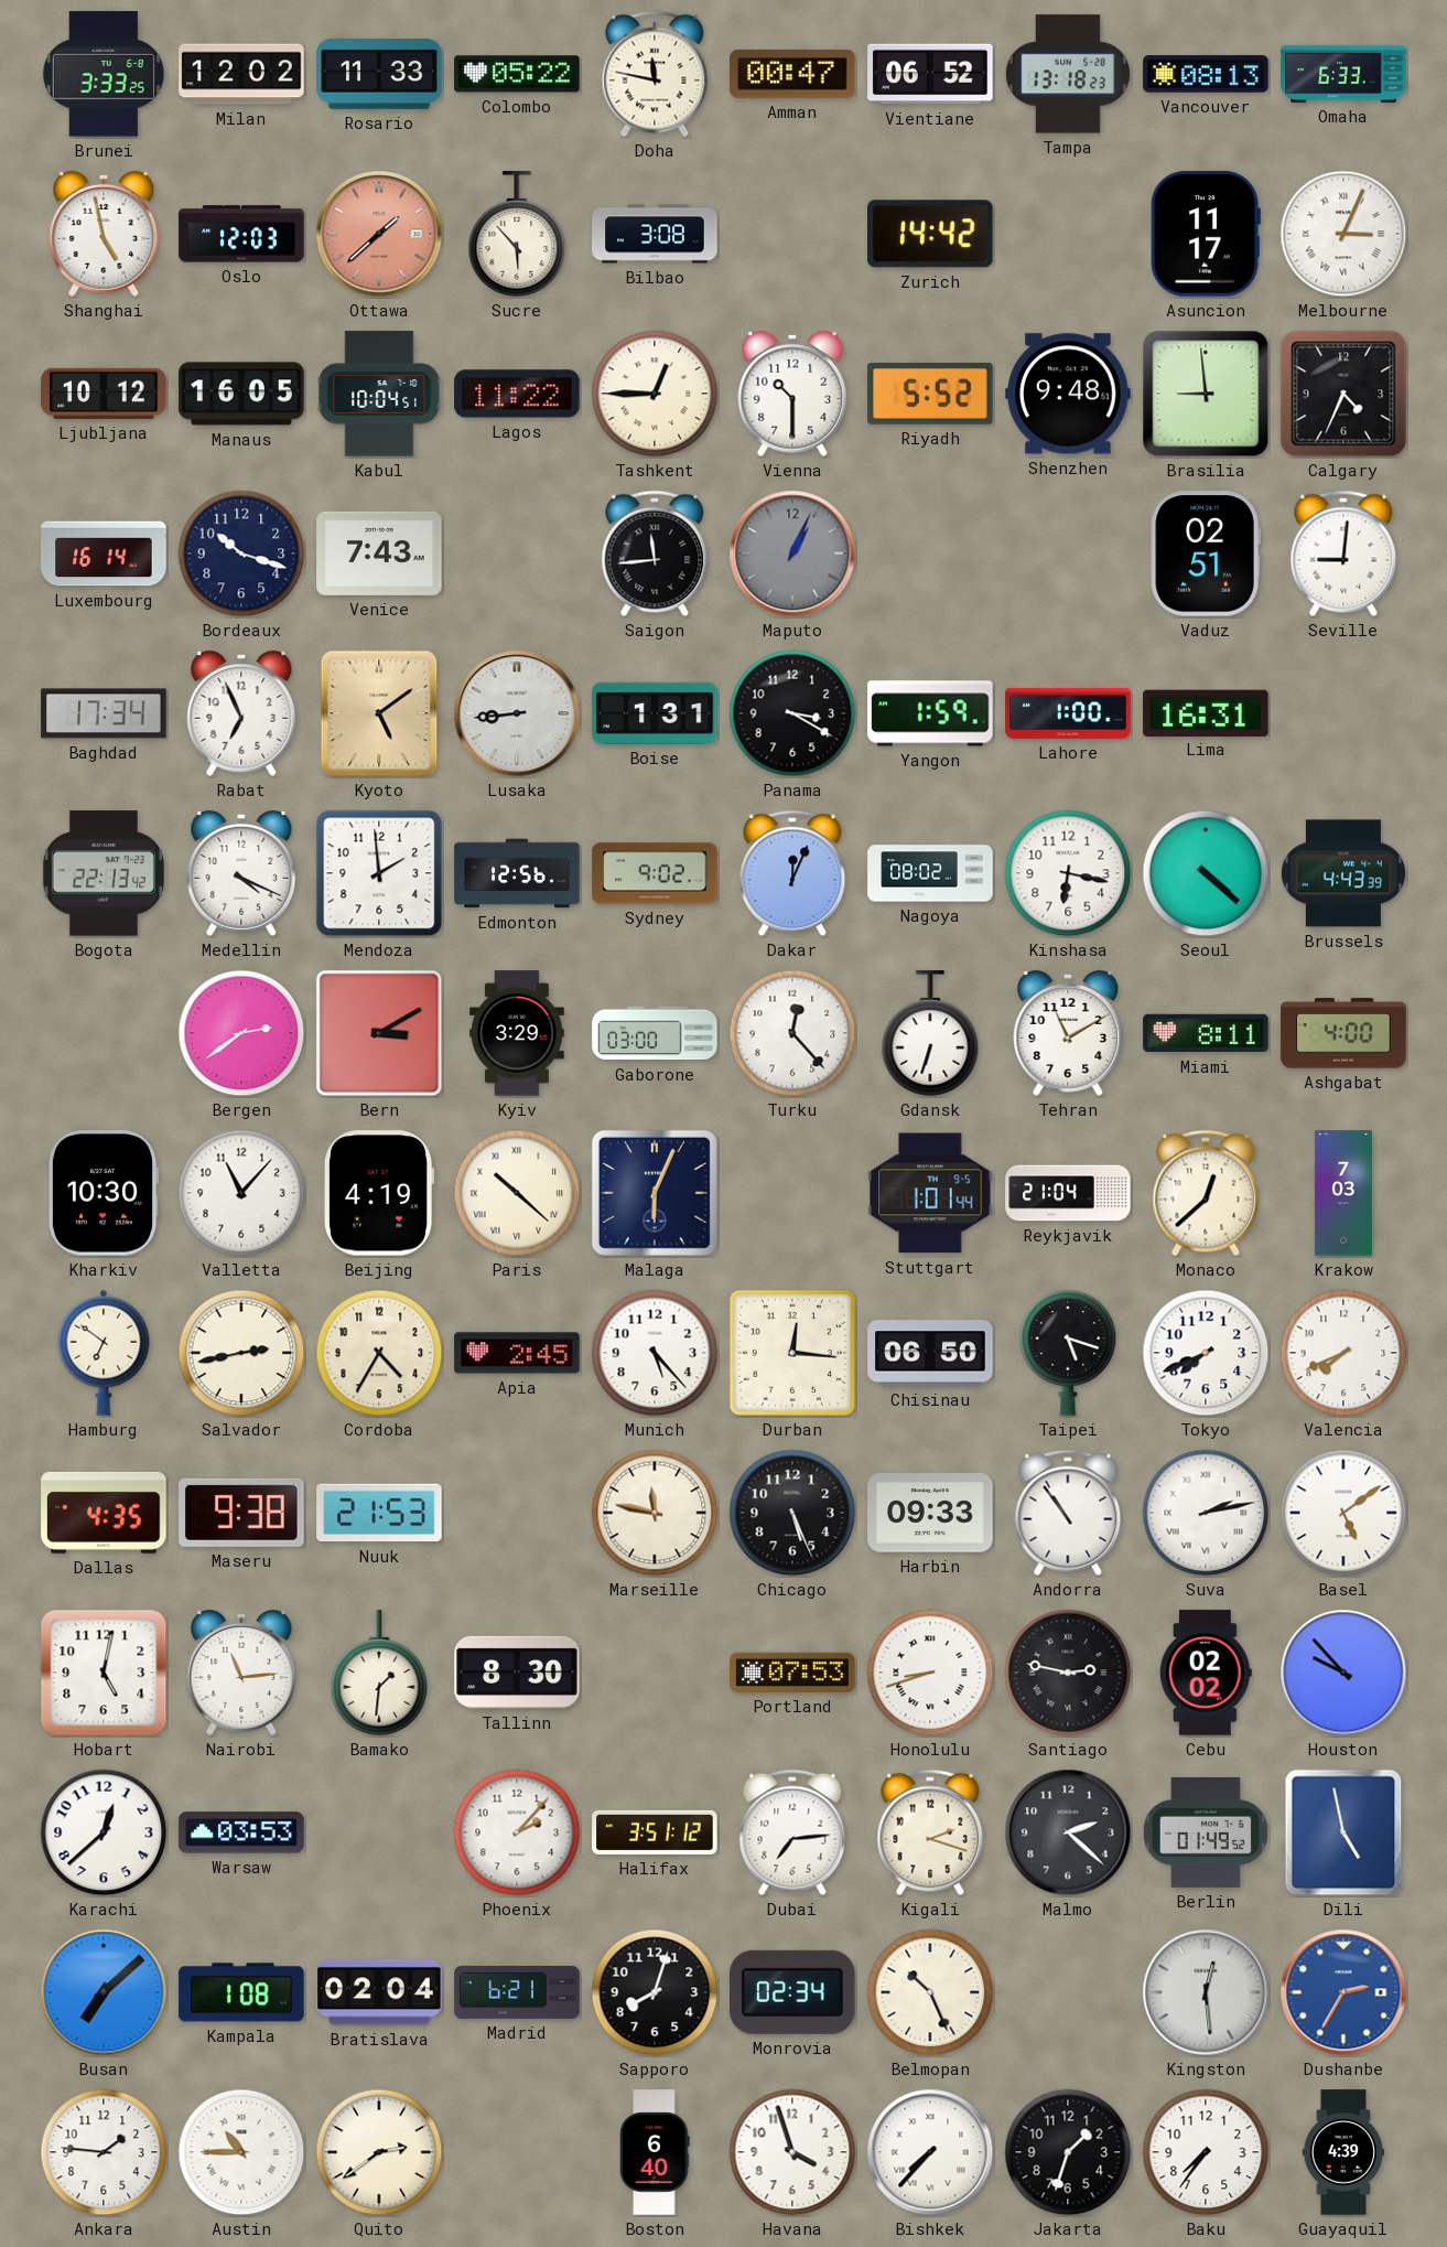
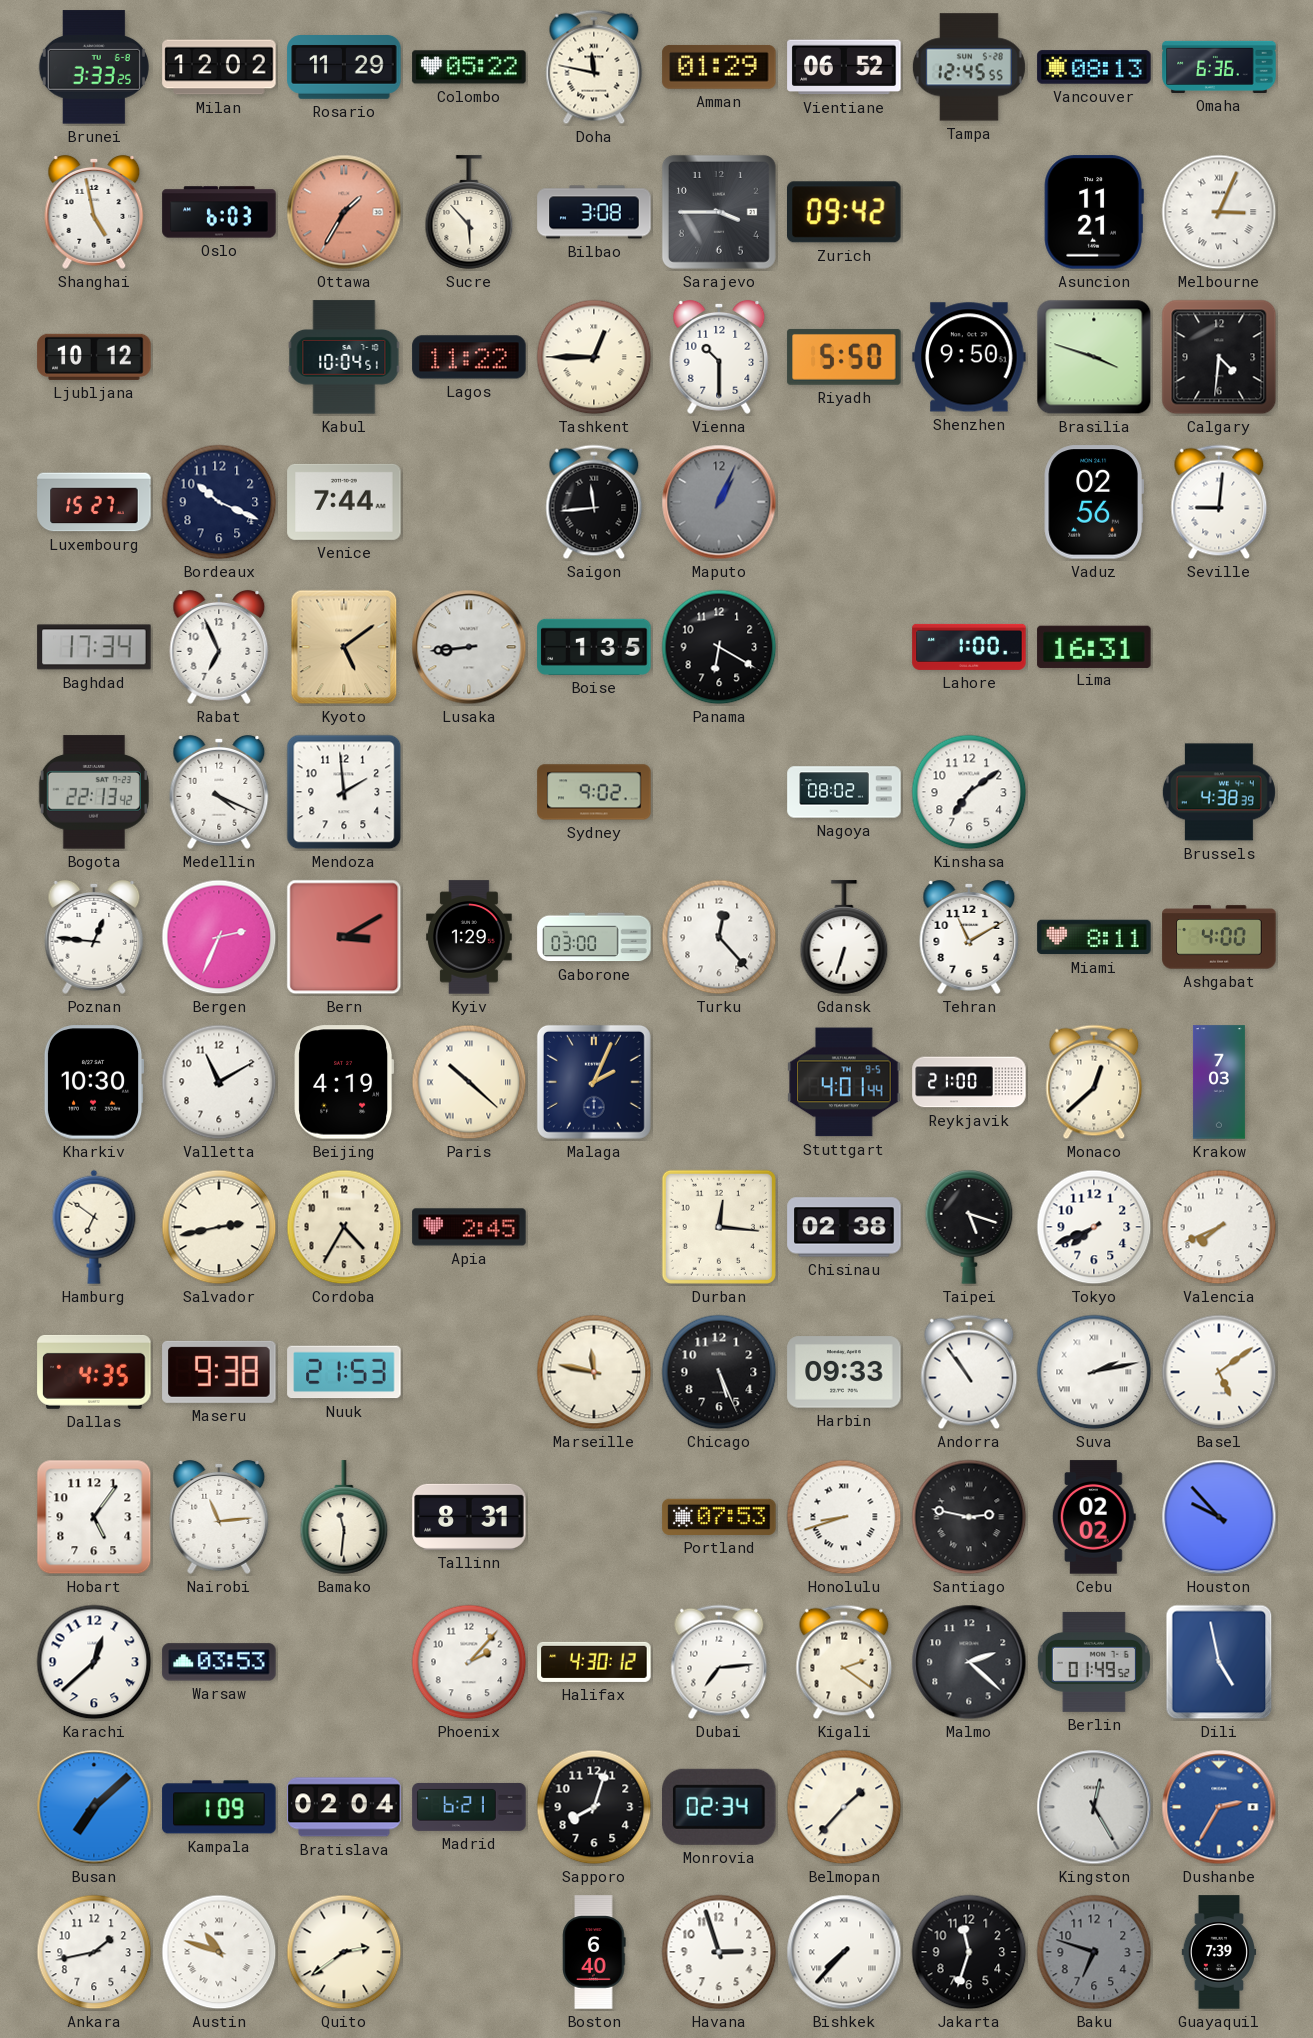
Rosario: 11:33 -> 11:29
Amman: 00:47 -> 01:29
Tampa: 13:18 -> 12:45
Omaha: 6:33 -> 6:36
Oslo: 12:03 -> 6:03
Ottawa: 1:38 -> 1:35
Sarajevo: none -> 3:45
Zurich: 14:42 -> 09:42
Asuncion: 11:17 -> 11:21
Manaus: 16:05 -> none
Riyadh: 5:52 -> 5:50
Shenzhen: 9:48 -> 9:50
Brasilia: 8:59 -> 3:48
Calgary: 4:34 -> 4:31
Luxembourg: 16:14 -> 15:27
Bordeaux: 10:18 -> 10:19
Venice: 7:43 -> 7:44
Vaduz: 02:51 -> 02:56
Boise: 1:31 -> 1:35
Panama: 3:20 -> 6:20
Yangon: 1:59 -> none
Edmonton: 12:56 -> none
Dakar: 12:04 -> none
Kinshasa: 6:17 -> 7:09
Seoul: 4:22 -> none
Brussels: 4:43 -> 4:38
Poznan: none -> 12:46
Bergen: 2:39 -> 2:34
Kyiv: 3:29 -> 1:29
Valletta: 11:07 -> 11:10
Malaga: 6:04 -> 2:04
Stuttgart: 1:01 -> 4:01
Reykjavik: 21:04 -> 21:00
Munich: 5:23 -> none
Chisinau: 06:50 -> 02:38
Hobart: 5:02 -> 5:06
Bamako: 1:31 -> 11:31
Tallinn: 8:30 -> 8:31
Halifax: 3:51 -> 4:30
Kigali: 2:18 -> 2:21
Kampala: 1:08 -> 1:09
Belmopan: 10:26 -> 1:37
Kingston: 12:29 -> 12:25
Ankara: 1:46 -> 1:43
Austin: 10:45 -> 10:48
Havana: 3:57 -> 2:57
Jakarta: 1:33 -> 11:33
Baku: 7:36 -> 6:48
Baku dial: white -> grey
Guayaquil: 4:39 -> 7:39
